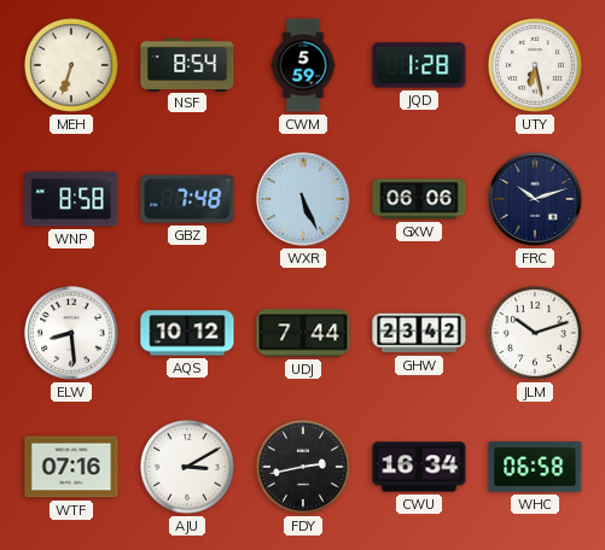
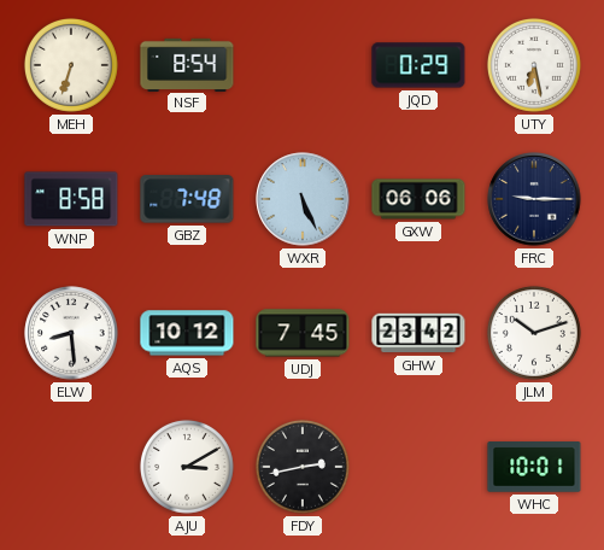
CWM: 5:59 -> none
JQD: 1:28 -> 0:29
FRC: 10:12 -> 9:15
UDJ: 7:44 -> 7:45
WTF: 07:16 -> none
CWU: 16:34 -> none
WHC: 06:58 -> 10:01
